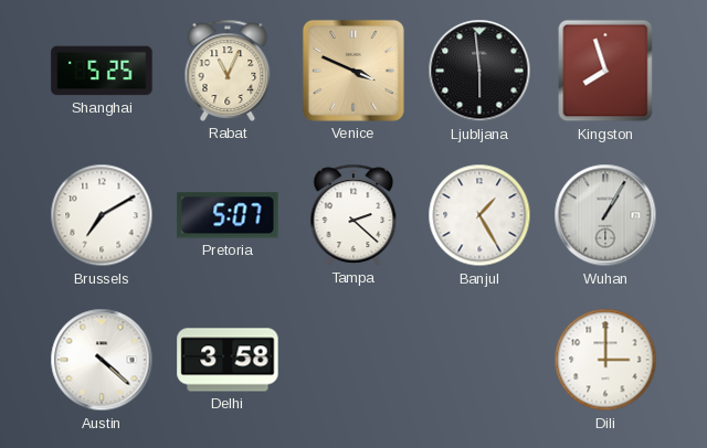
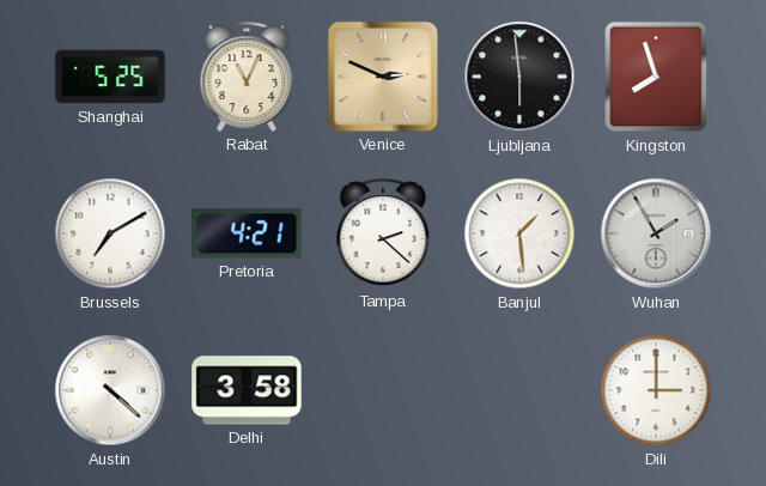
Venice: 3:49 -> 2:49
Pretoria: 5:07 -> 4:21
Banjul: 1:25 -> 1:29
Wuhan: 1:05 -> 1:55
